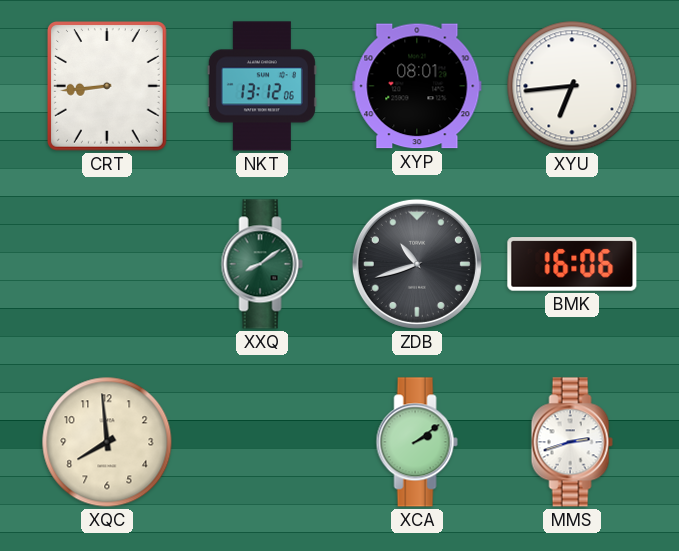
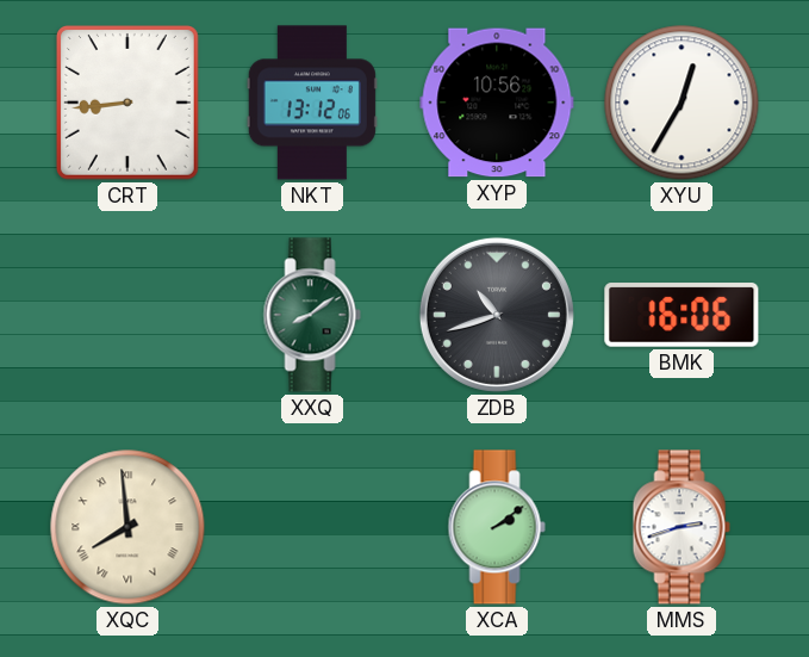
XYP: 08:01 -> 10:56
XYU: 6:44 -> 12:35
XQC numerals: Arabic -> Roman
